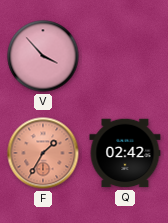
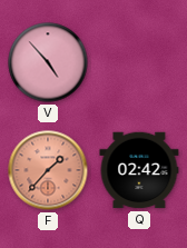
V: 3:53 -> 4:53
F: 1:35 -> 1:37
